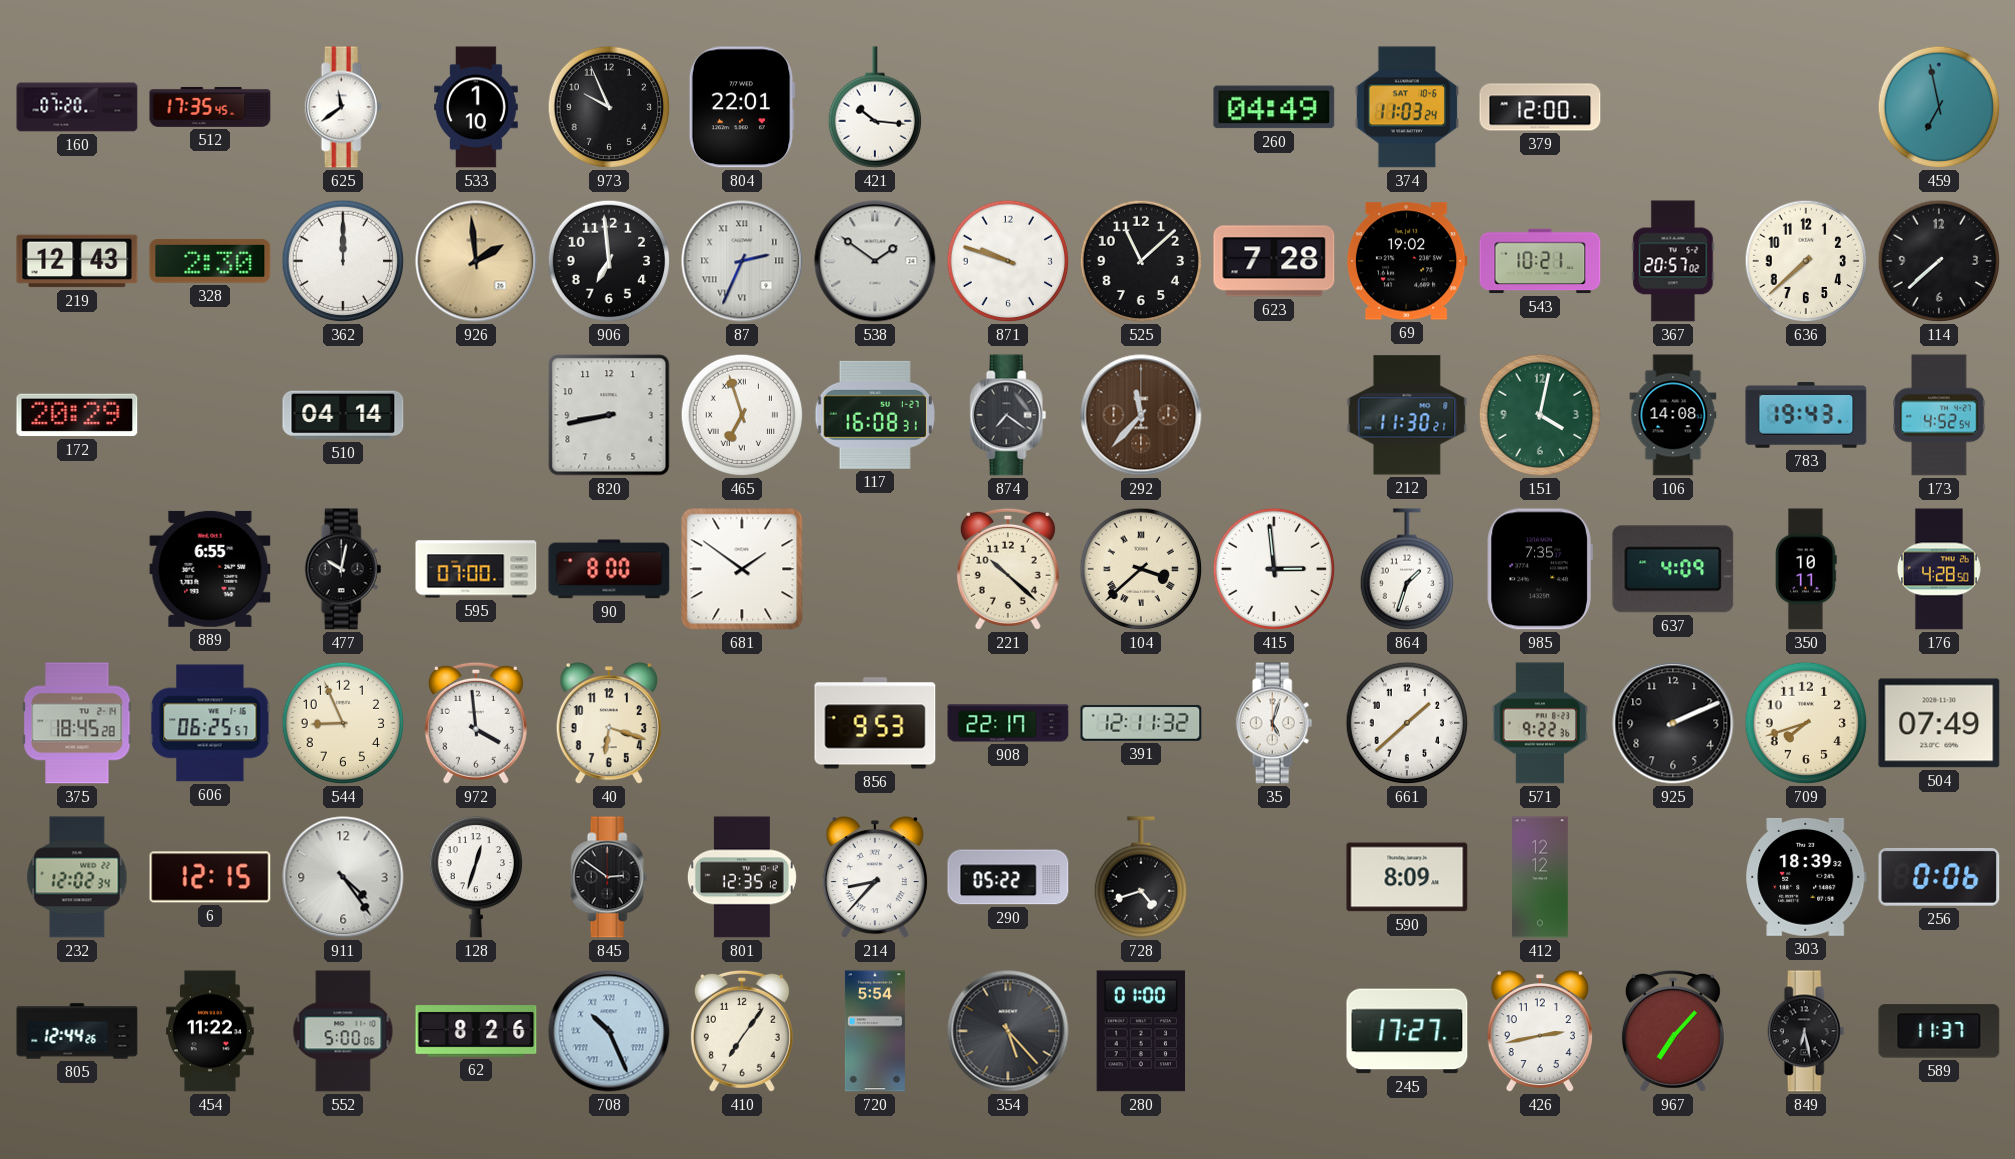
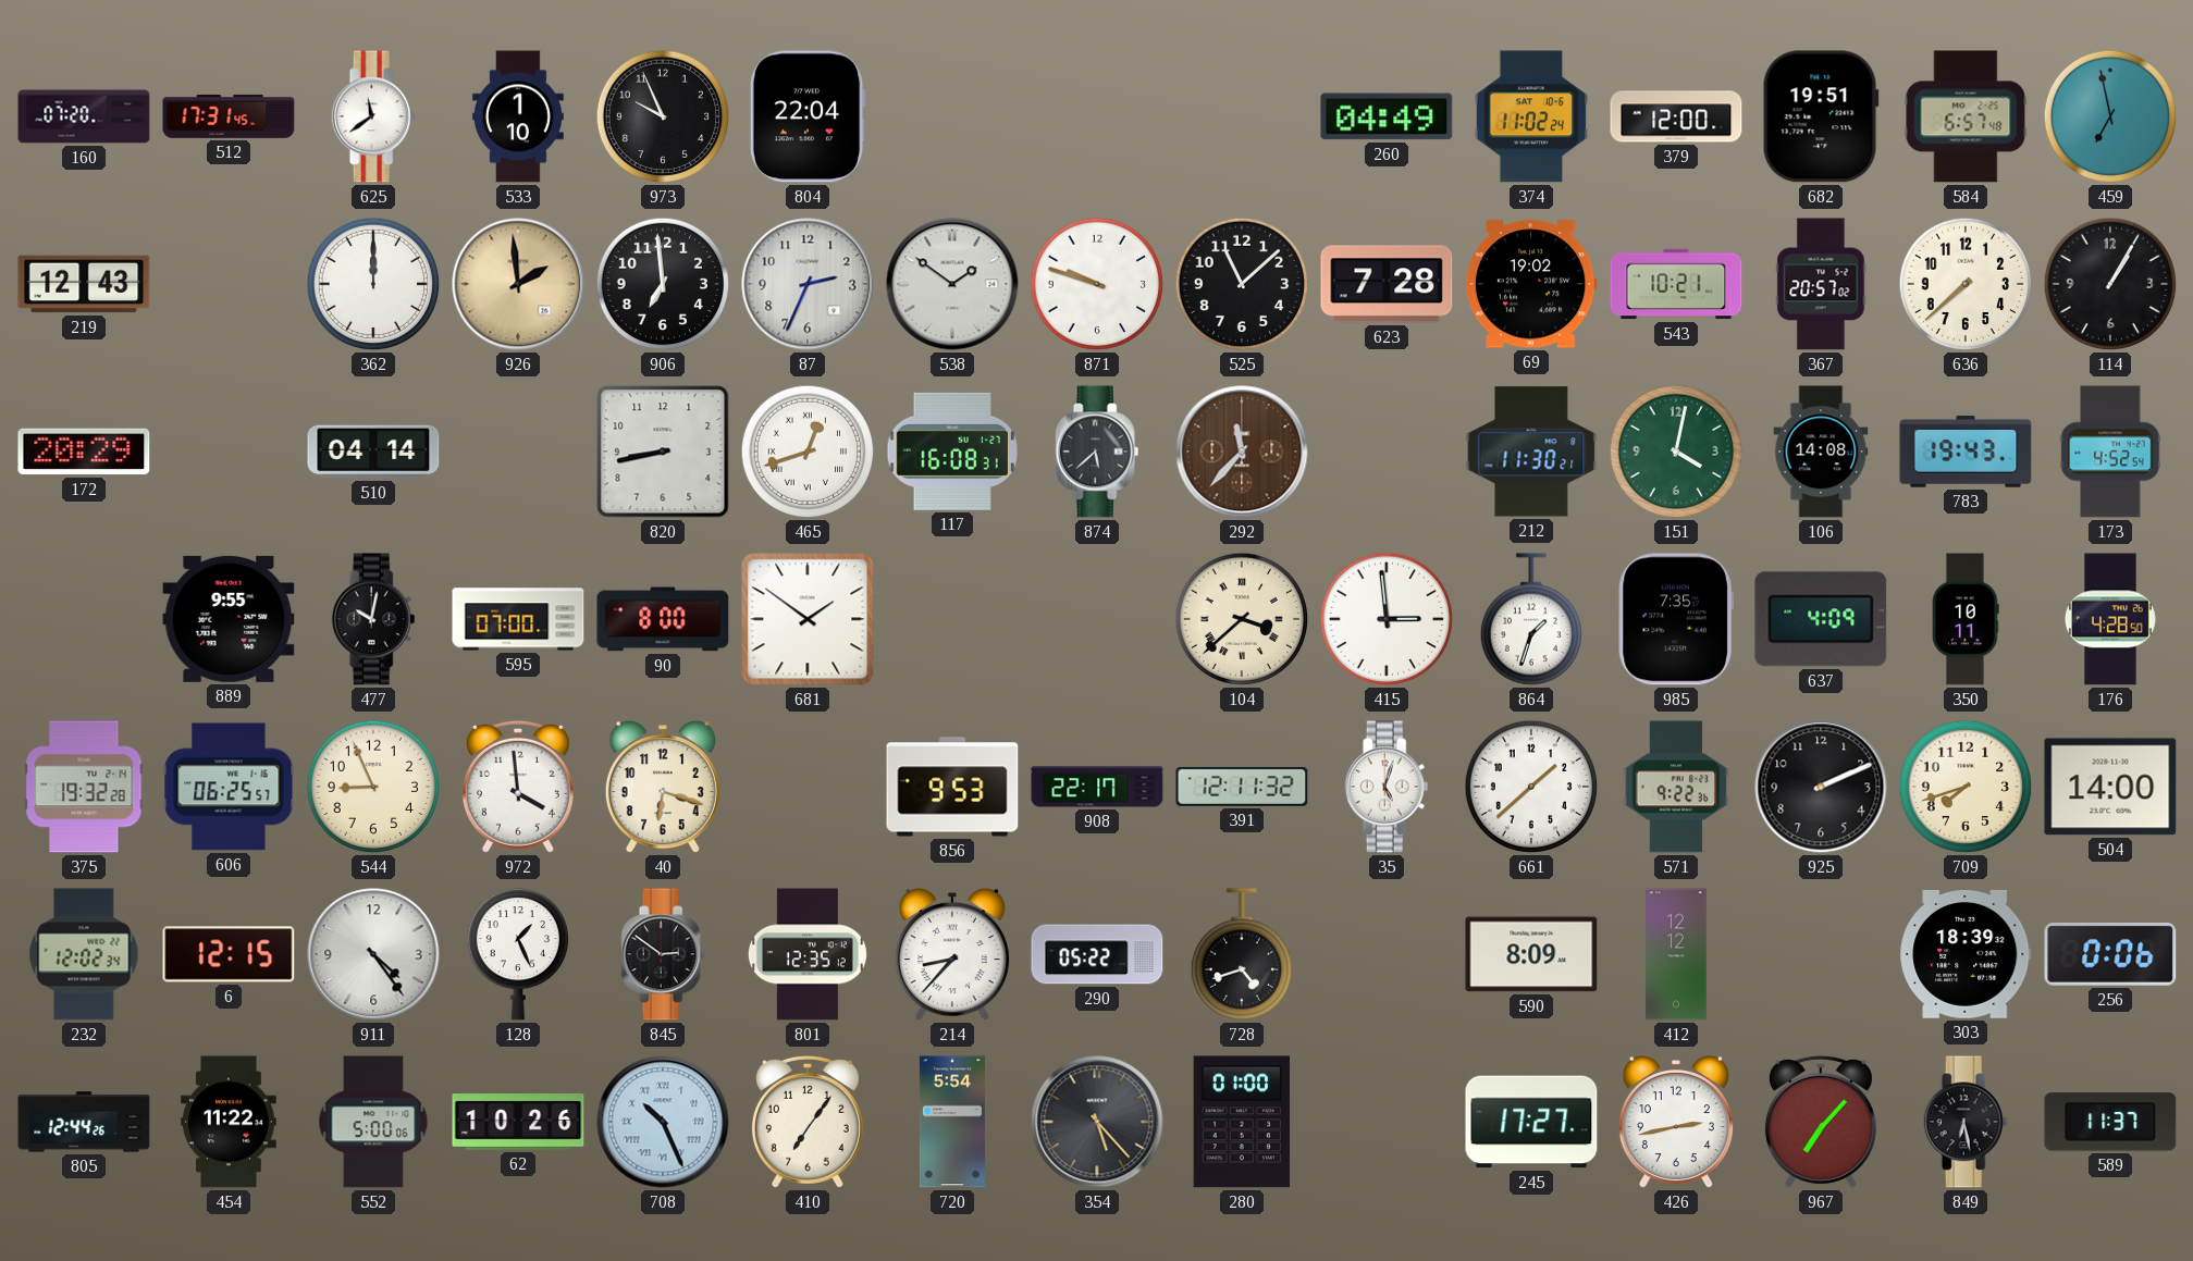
512: 17:35 -> 17:31
804: 22:01 -> 22:04
421: 10:16 -> none
374: 11:03 -> 11:02
682: none -> 19:51
584: none -> 6:57
328: 2:30 -> none
87 numerals: Roman -> Arabic
114: 7:38 -> 1:05
465: 6:57 -> 12:42
874: 7:21 -> 5:38
889: 6:55 -> 9:55
221: 10:22 -> none
375: 18:45 -> 19:32
504: 07:49 -> 14:00
128: 12:33 -> 1:26
62: 8:26 -> 10:26
